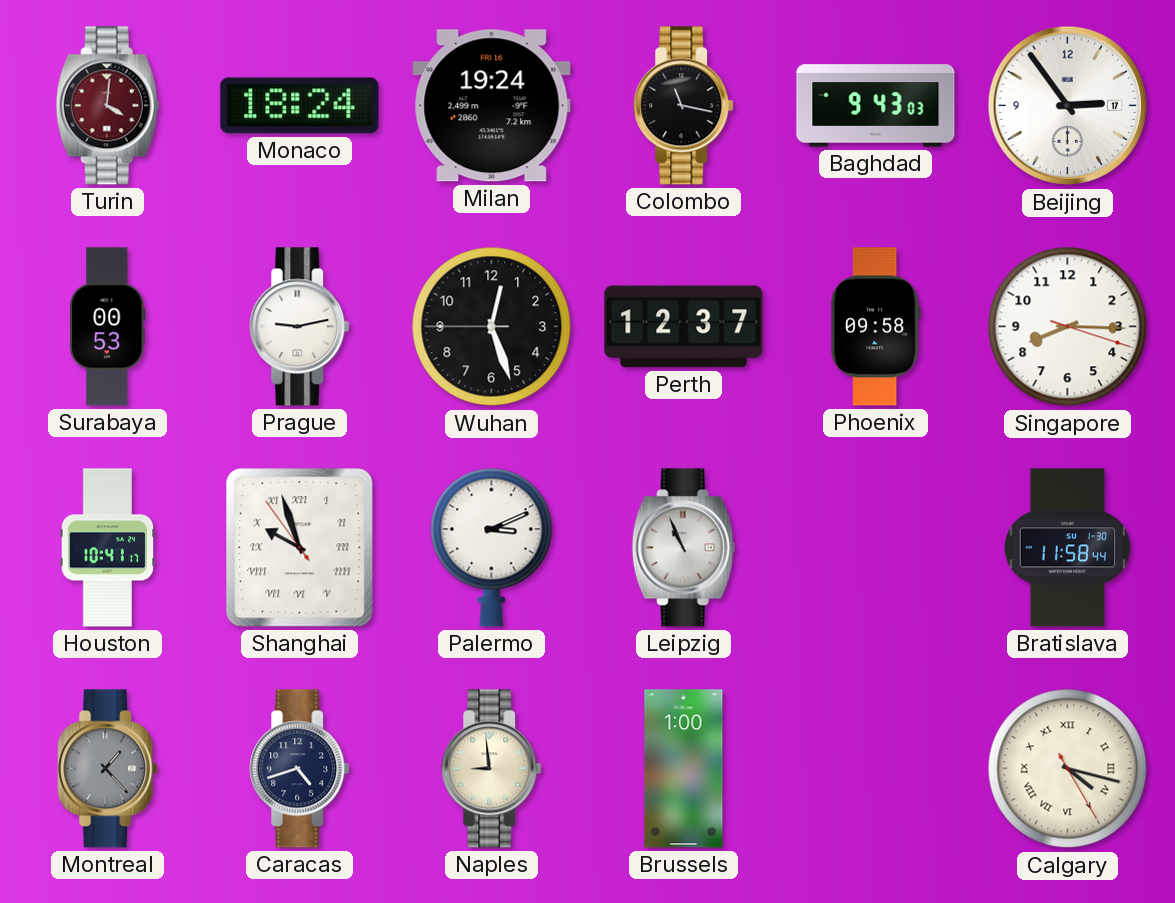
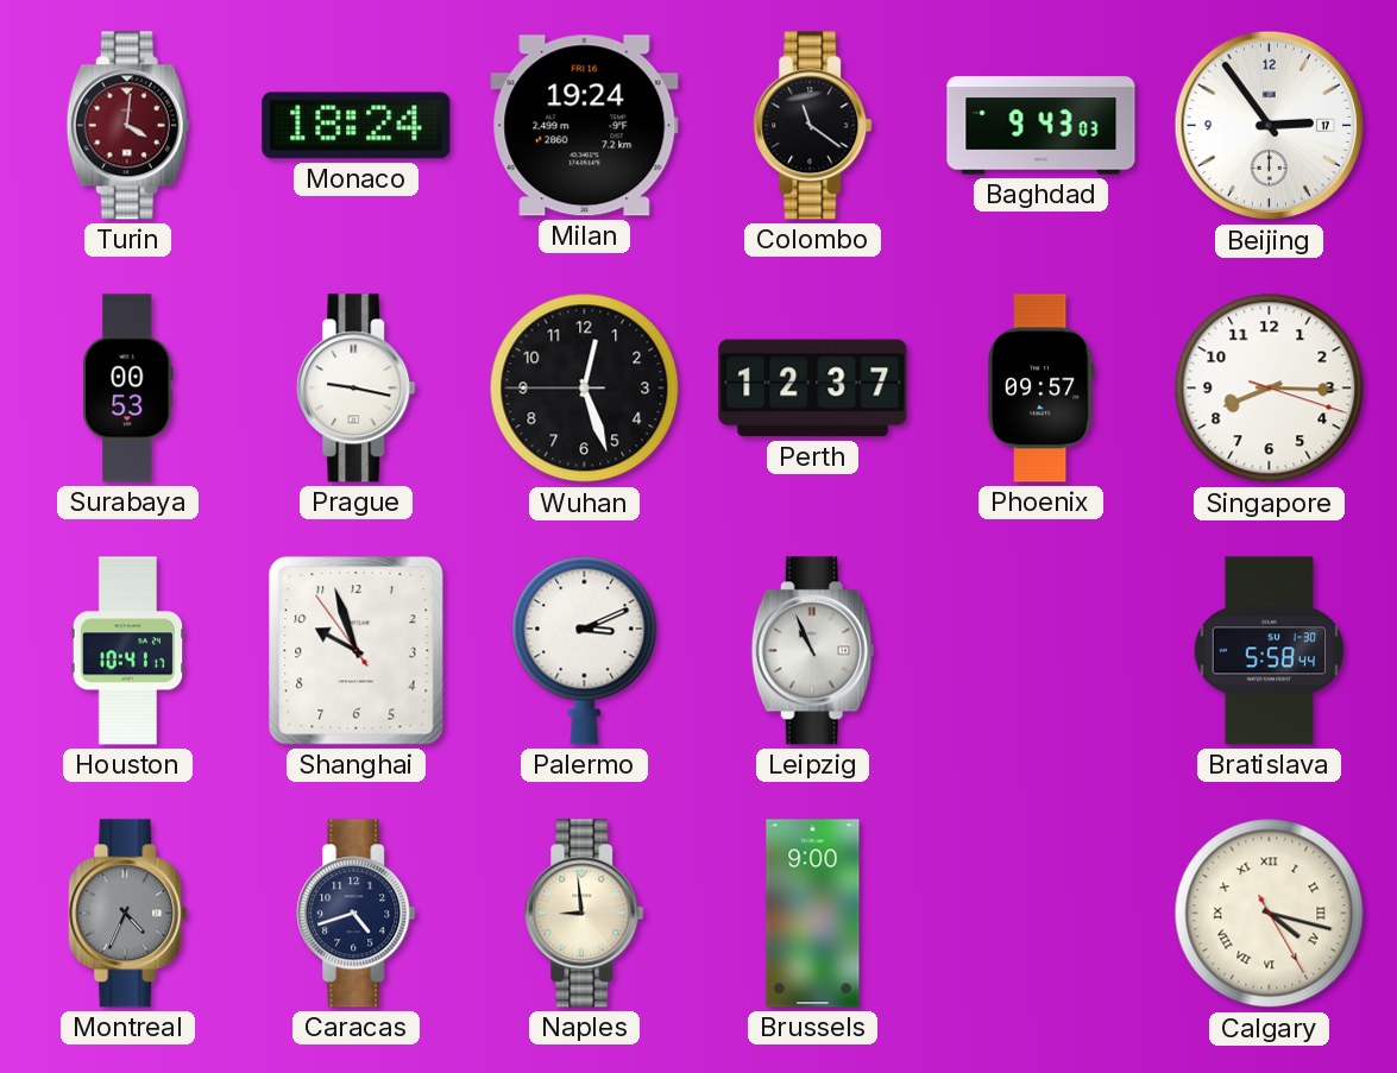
Colombo: 11:17 -> 11:21
Prague: 9:13 -> 9:17
Phoenix: 09:58 -> 09:57
Shanghai numerals: Roman -> Arabic
Bratislava: 11:58 -> 5:58
Montreal: 1:23 -> 4:34
Brussels: 1:00 -> 9:00
